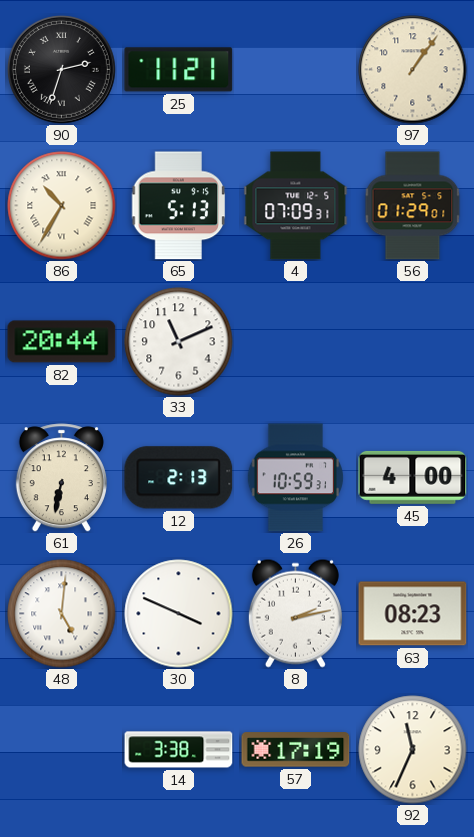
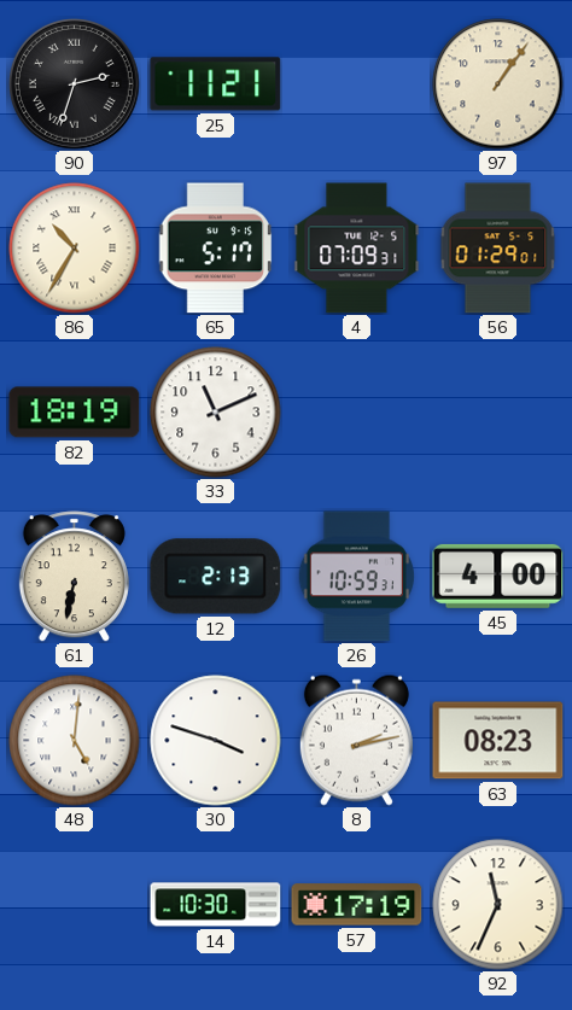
65: 5:13 -> 5:17
82: 20:44 -> 18:19
30: 3:49 -> 3:48
14: 3:38 -> 10:30
